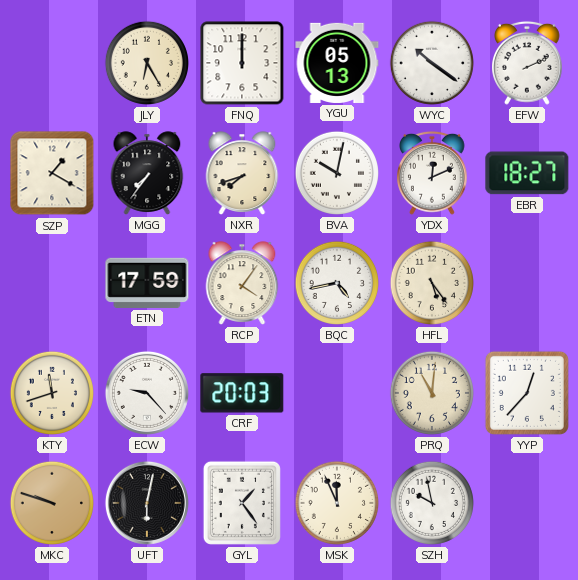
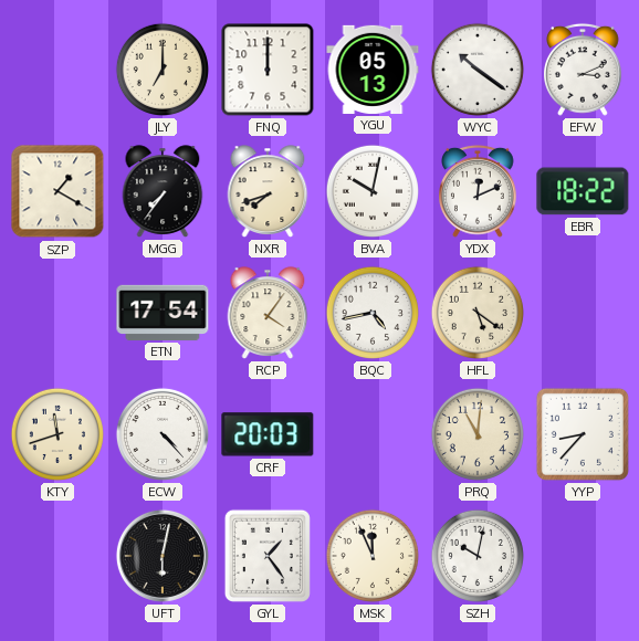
JLY: 6:25 -> 7:00
EFW: 2:11 -> 3:11
EBR: 18:27 -> 18:22
ETN: 17:59 -> 17:54
HFL: 5:24 -> 5:21
ECW: 9:23 -> 4:23
YYP: 12:37 -> 8:37
MKC: 9:48 -> none
SZH: 9:58 -> 10:02
